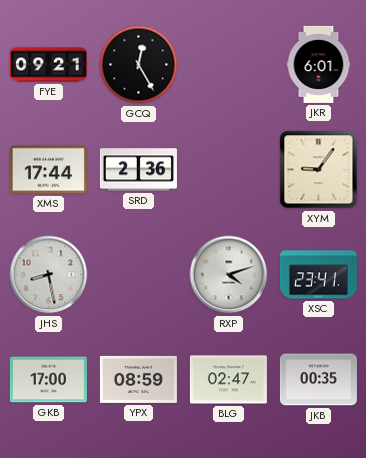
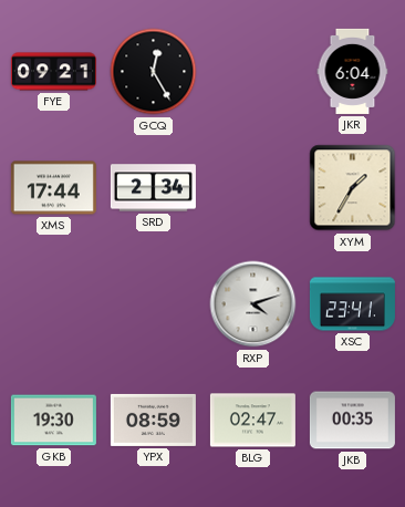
JKR: 6:01 -> 6:04
SRD: 2:36 -> 2:34
XYM: 9:06 -> 1:35
JHS: 8:28 -> none
GKB: 17:00 -> 19:30
